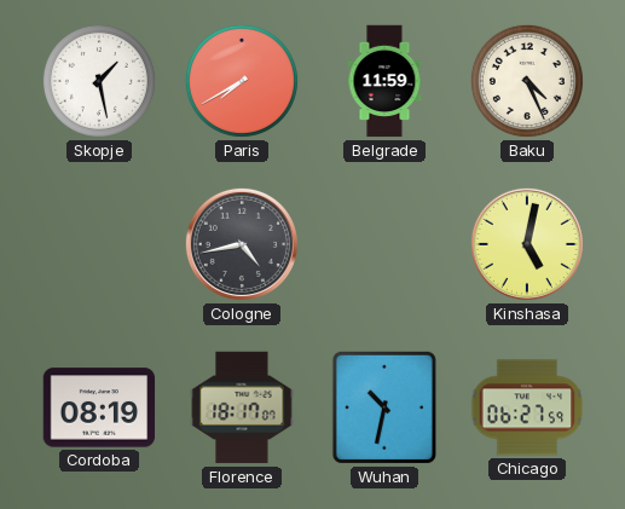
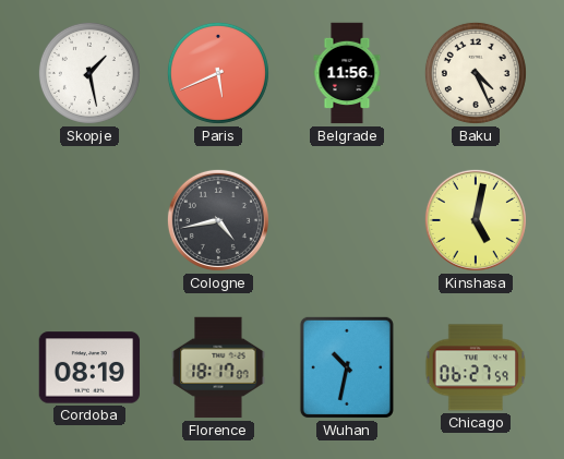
Paris: 7:40 -> 5:41
Belgrade: 11:59 -> 11:56
